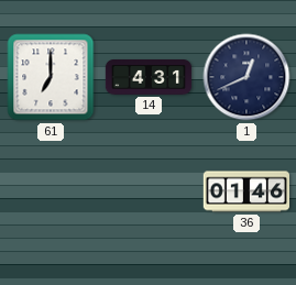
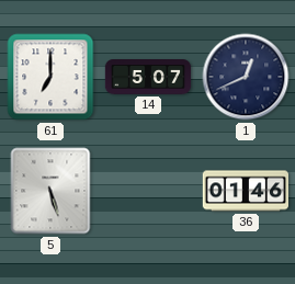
14: 4:31 -> 5:07
5: none -> 5:27
